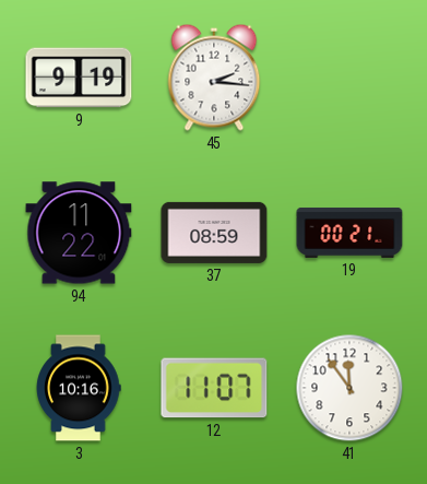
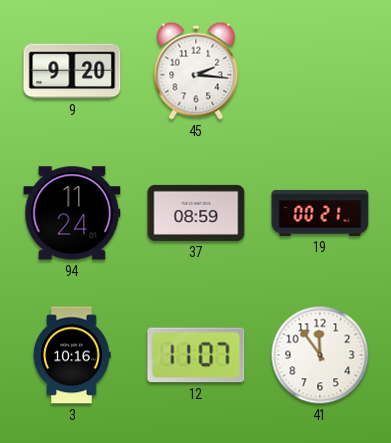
9: 9:19 -> 9:20
94: 11:22 -> 11:24
